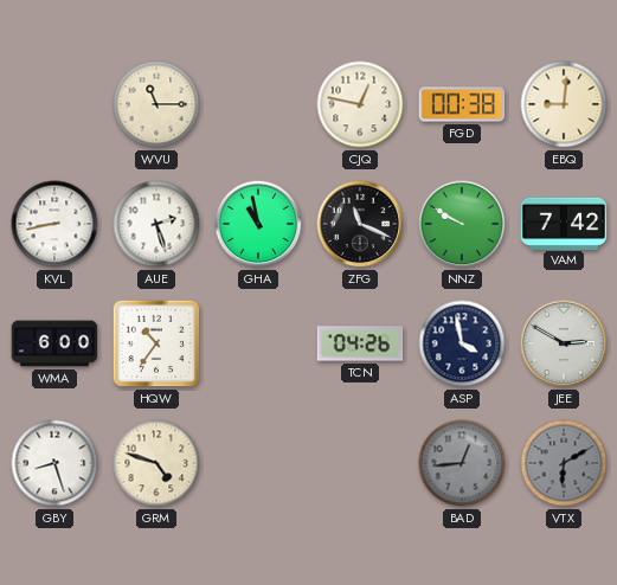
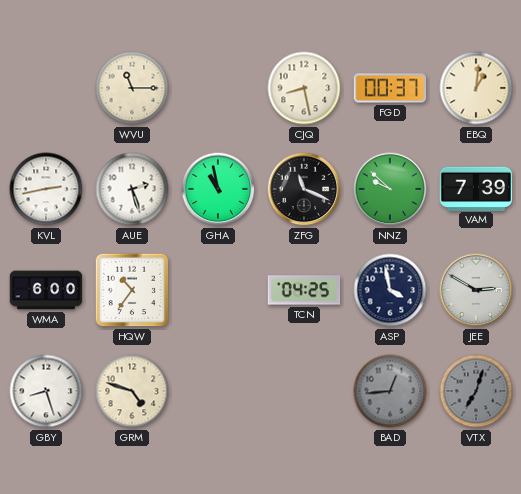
CJQ: 12:47 -> 8:28
FGD: 00:38 -> 00:37
EBQ: 9:01 -> 1:01
KVL: 8:43 -> 2:43
NNZ: 9:50 -> 9:52
VAM: 7:42 -> 7:39
TCN: 04:26 -> 04:25
VTX: 6:10 -> 7:03
